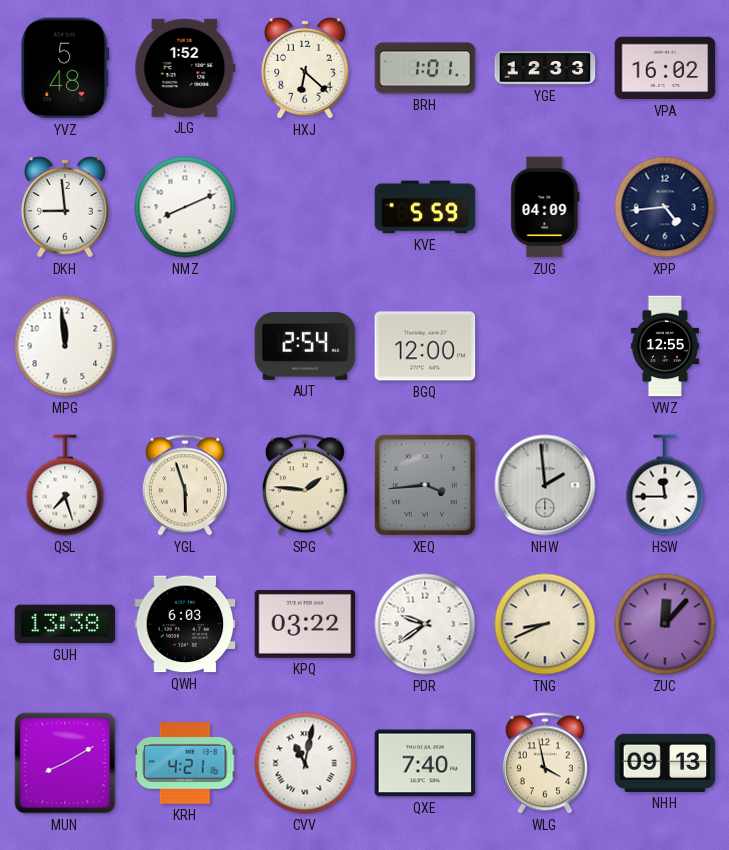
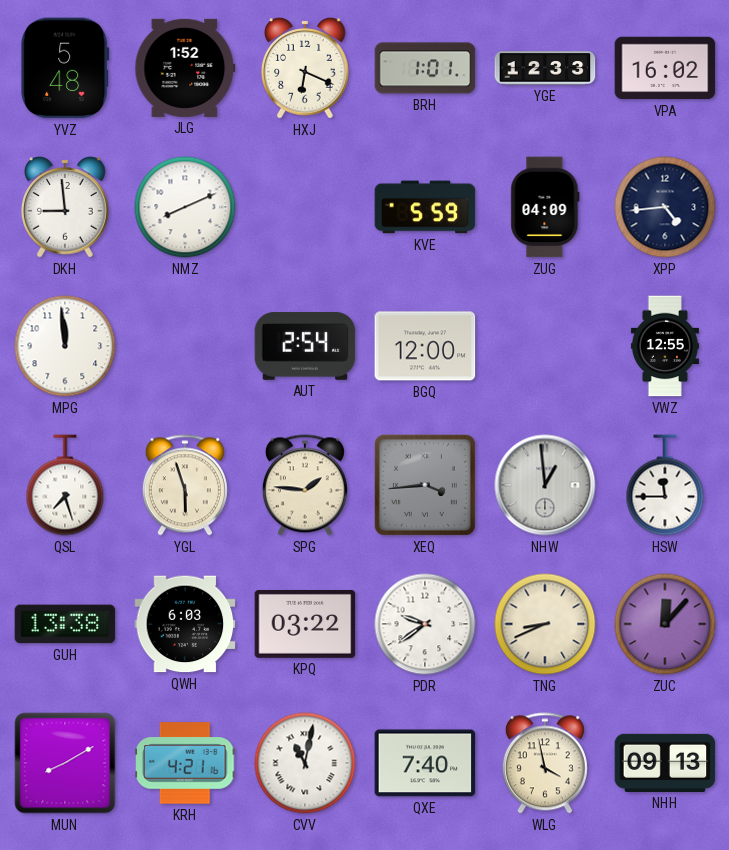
HXJ: 6:22 -> 6:19
NHW: 1:59 -> 12:59
